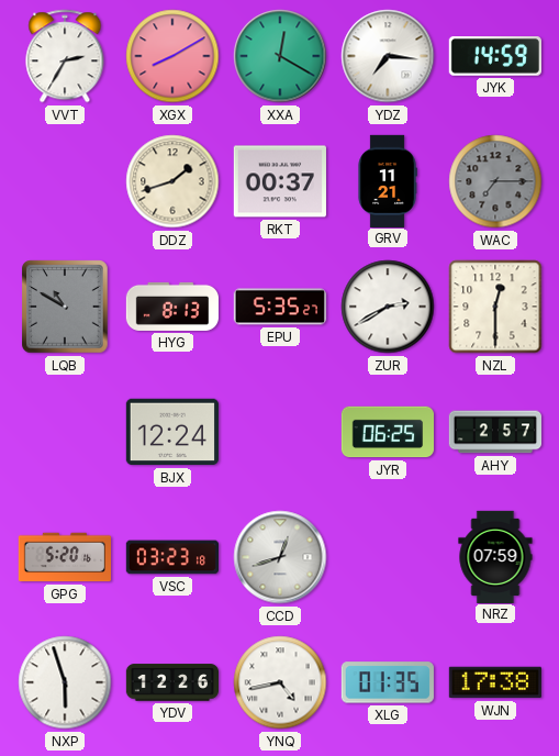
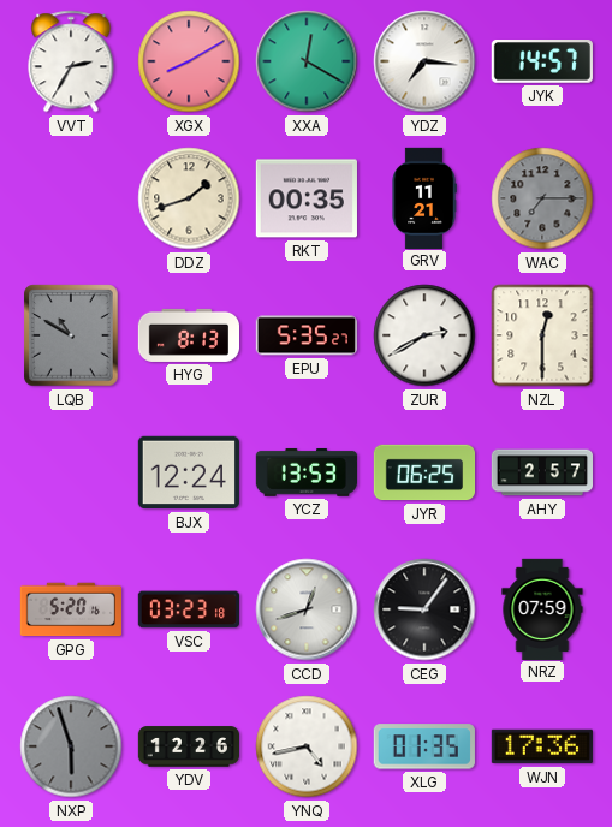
JYK: 14:59 -> 14:57
RKT: 00:37 -> 00:35
YCZ: none -> 13:53
CEG: none -> 9:06
NXP dial: white -> grey
WJN: 17:38 -> 17:36
